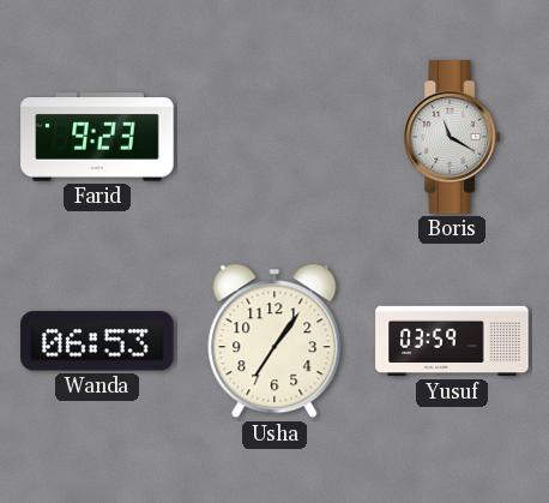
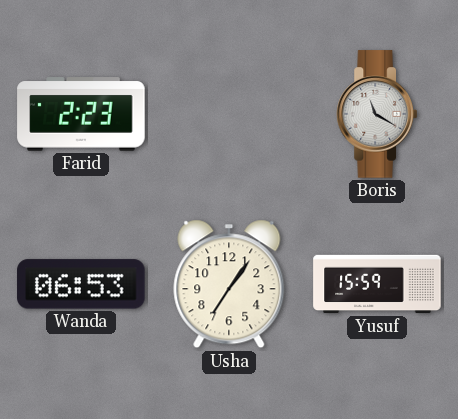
Farid: 9:23 -> 2:23
Yusuf: 03:59 -> 15:59
